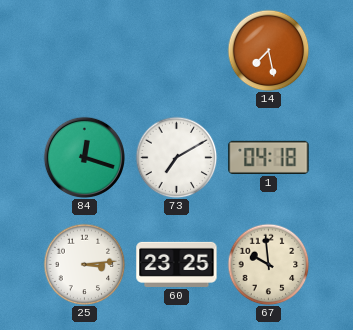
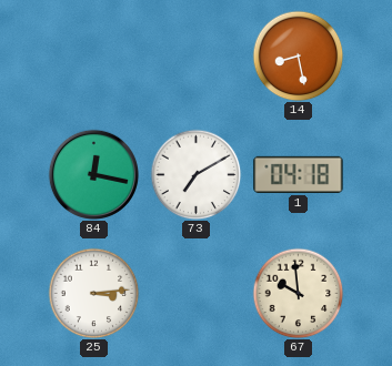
14: 7:28 -> 8:28
84: 12:18 -> 12:17
60: 23:25 -> none
